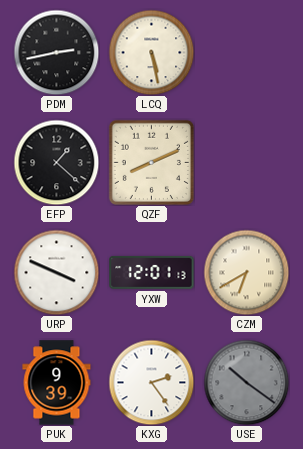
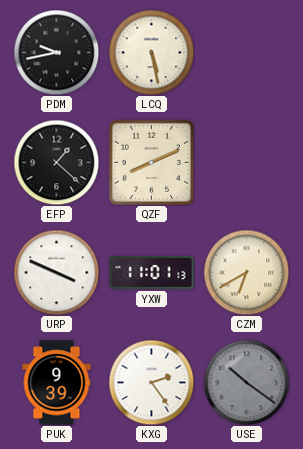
PDM: 2:43 -> 9:43
YXW: 12:01 -> 11:01
